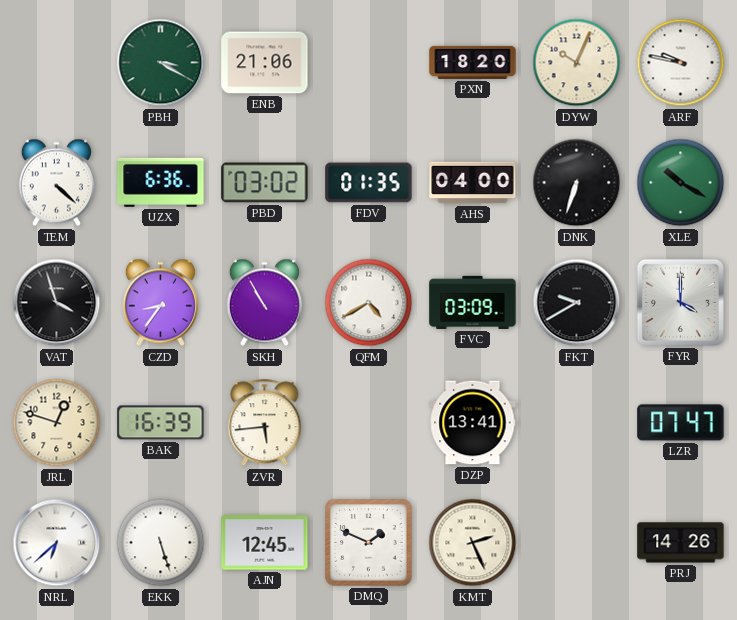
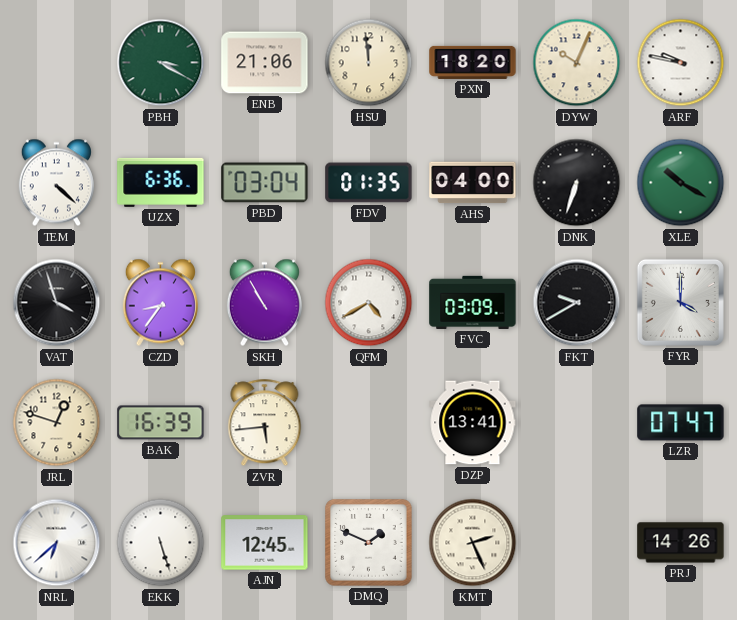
HSU: none -> 11:59
PBD: 03:02 -> 03:04
